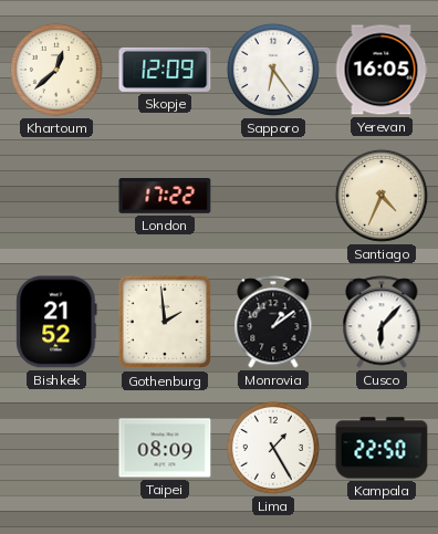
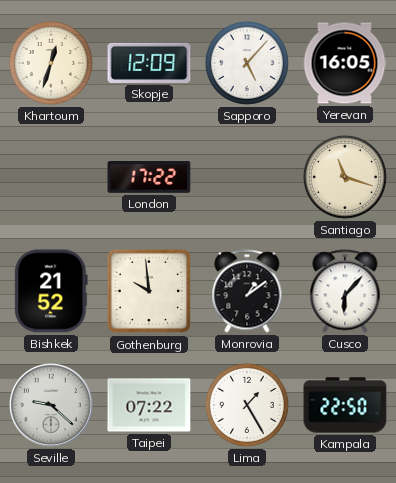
Khartoum: 12:38 -> 12:33
Sapporo: 6:24 -> 5:07
Santiago: 4:34 -> 11:18
Gothenburg: 1:59 -> 9:59
Seville: none -> 9:22
Taipei: 08:09 -> 07:22
